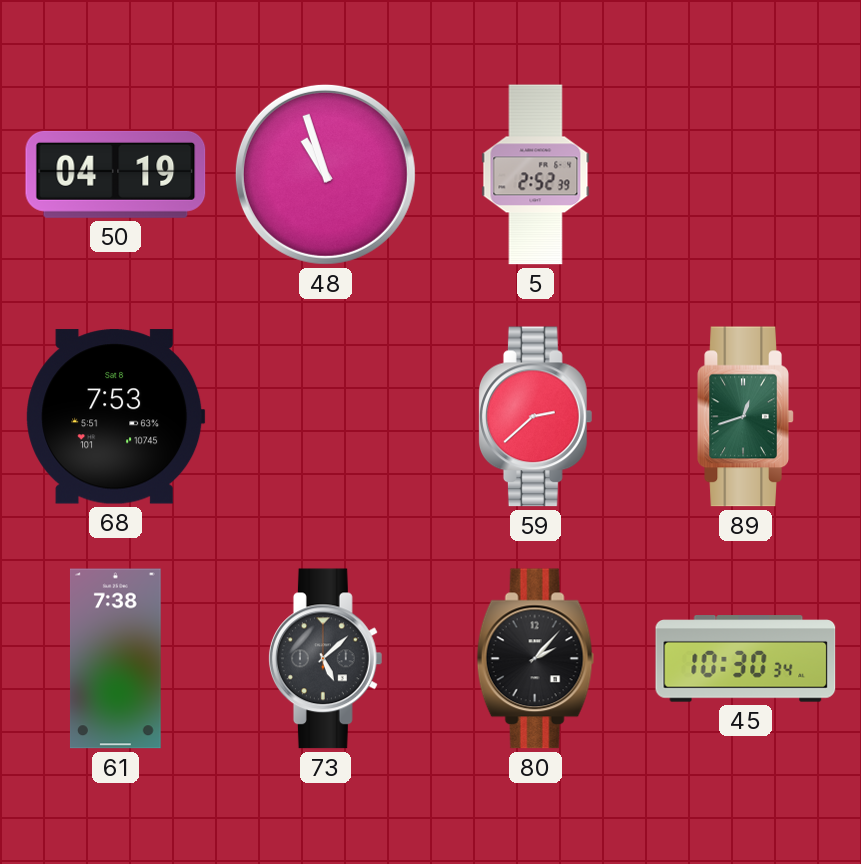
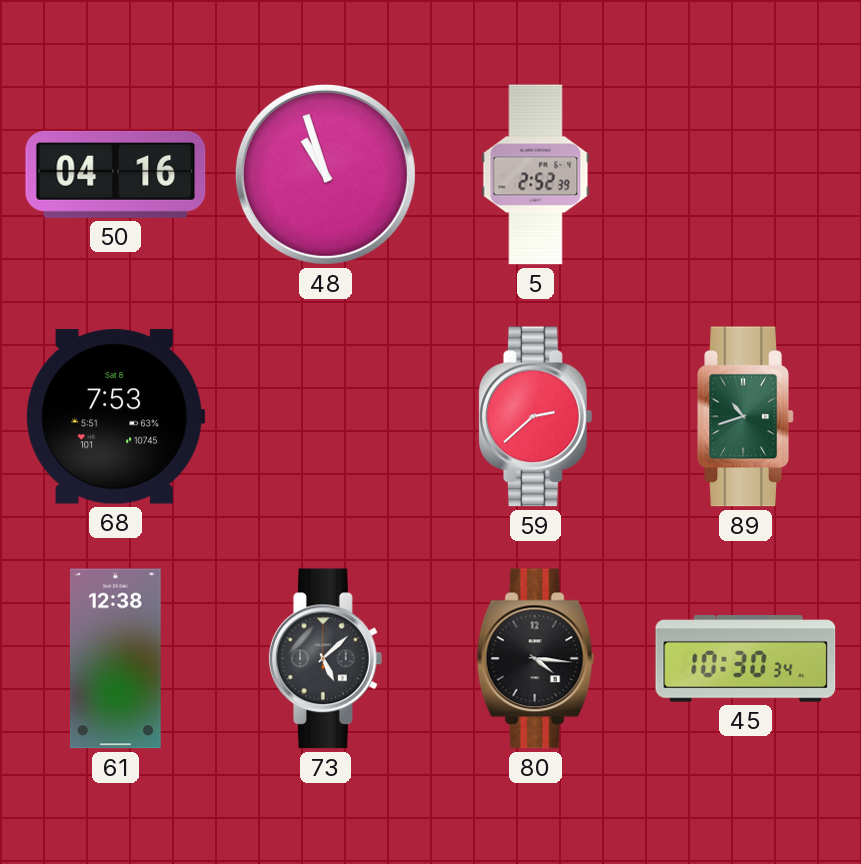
50: 04:19 -> 04:16
89: 12:42 -> 10:42
61: 7:38 -> 12:38
80: 2:07 -> 4:16
